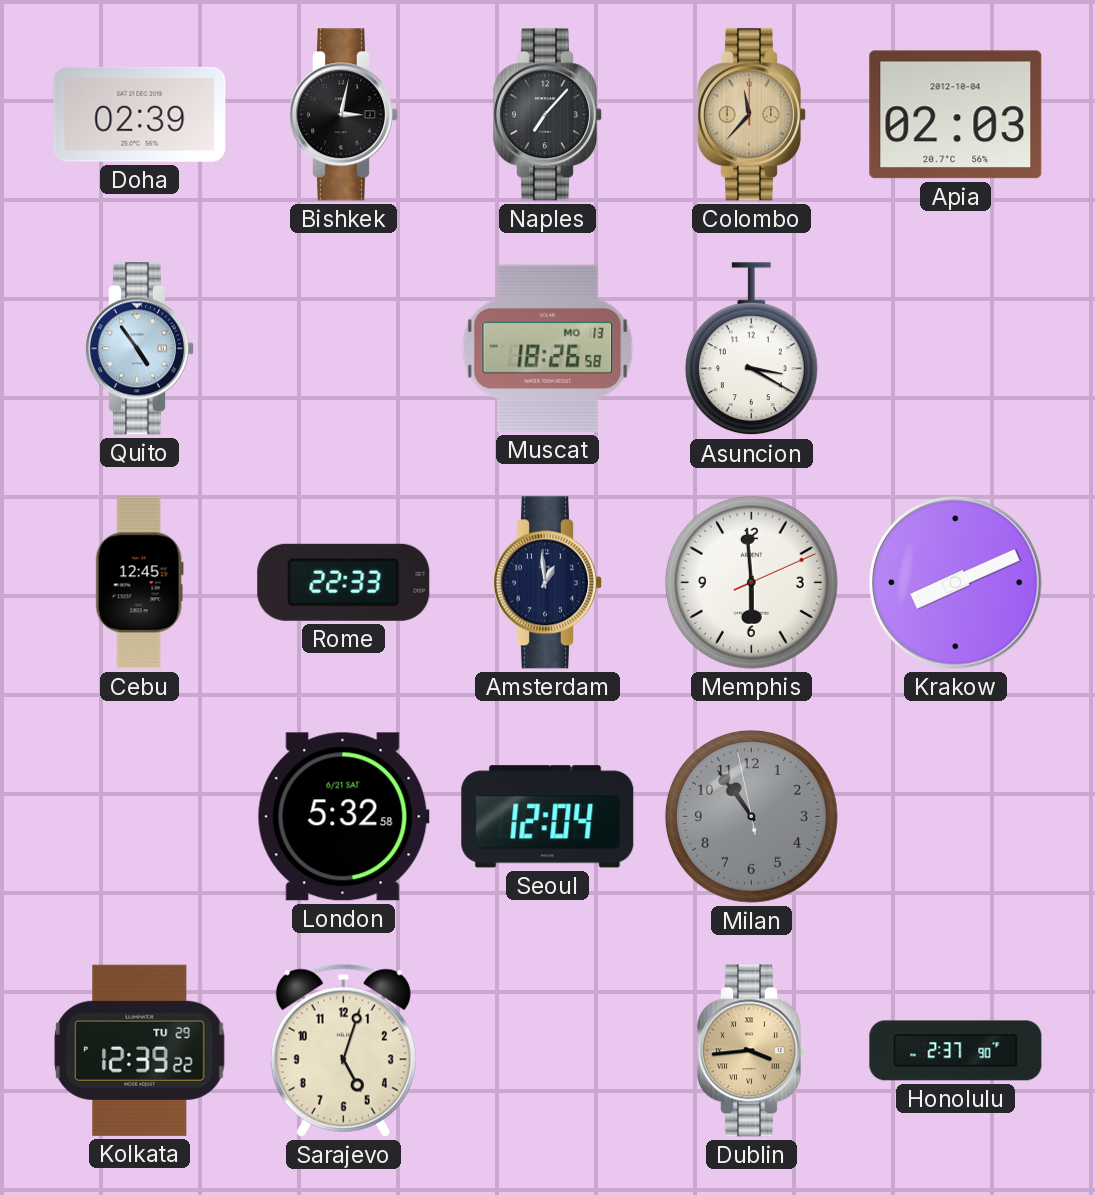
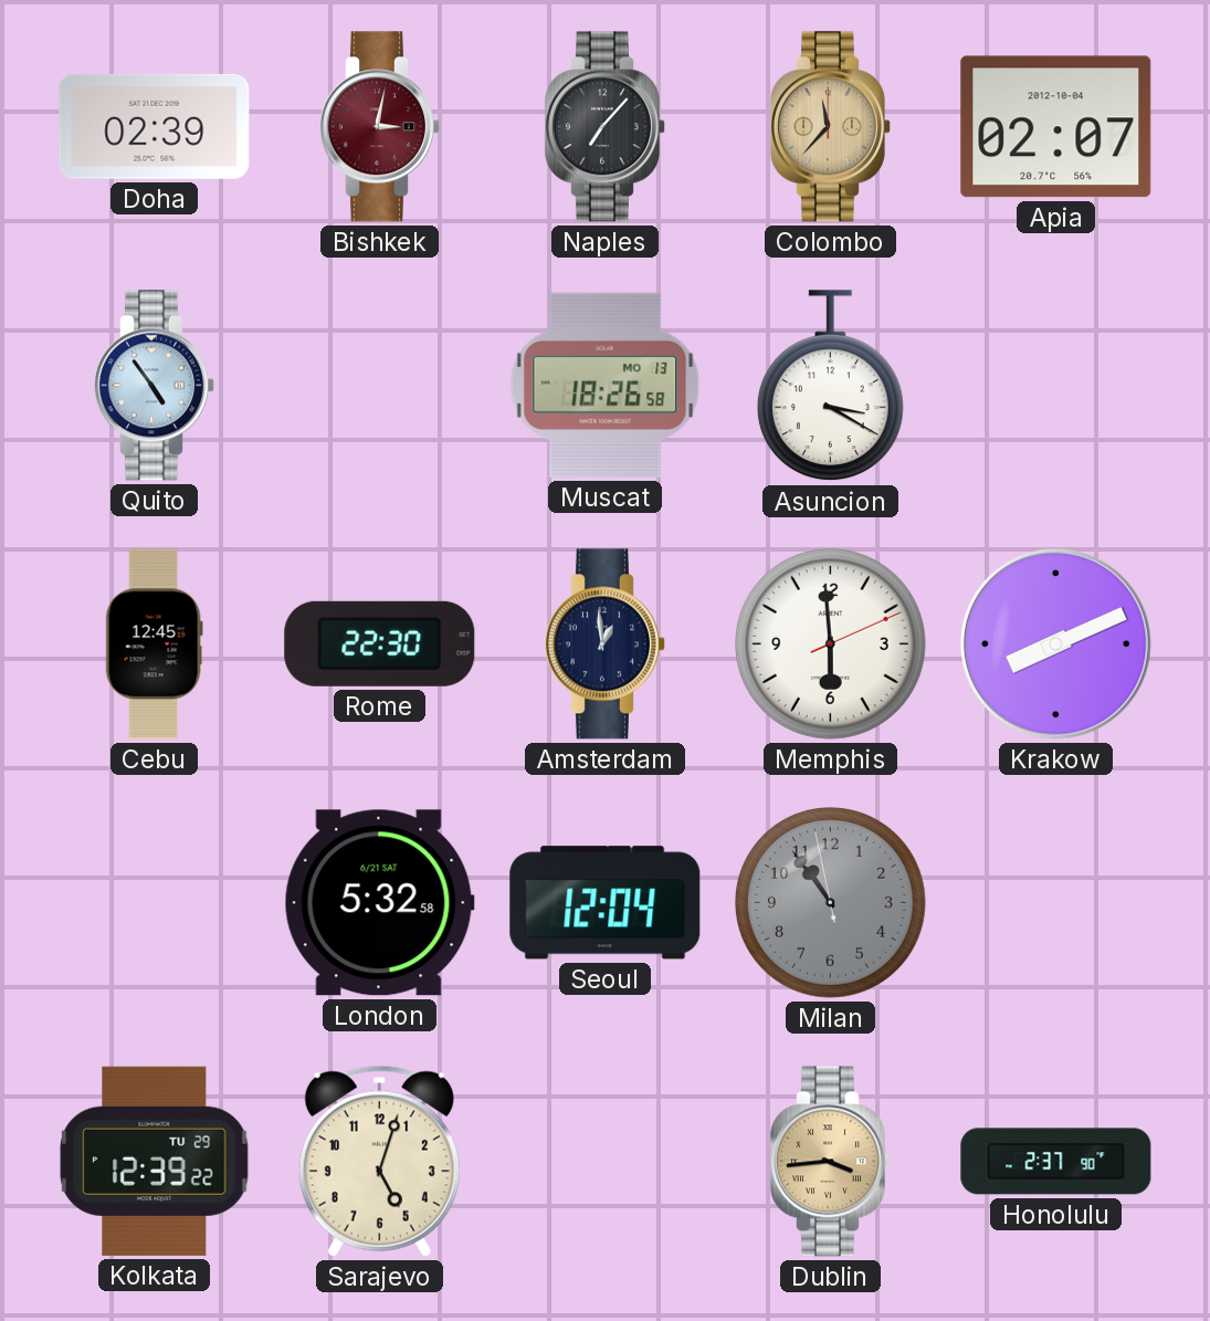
Bishkek dial: black -> burgundy
Apia: 02:03 -> 02:07
Rome: 22:33 -> 22:30
